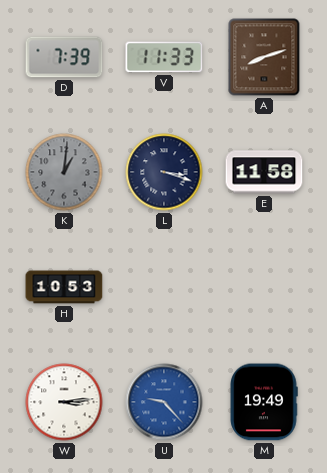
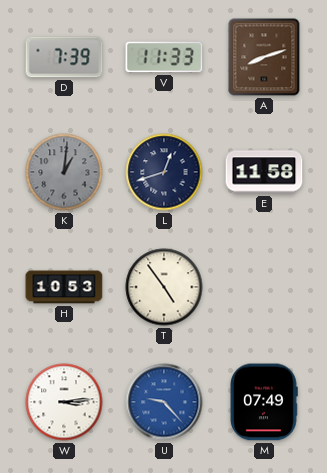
L: 3:18 -> 12:42
T: none -> 4:54
M: 19:49 -> 07:49
